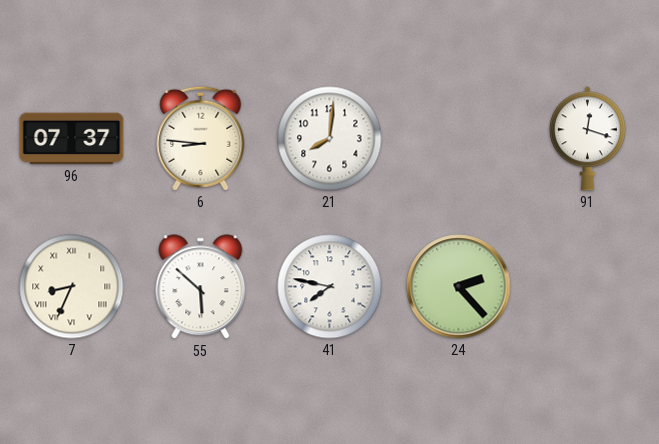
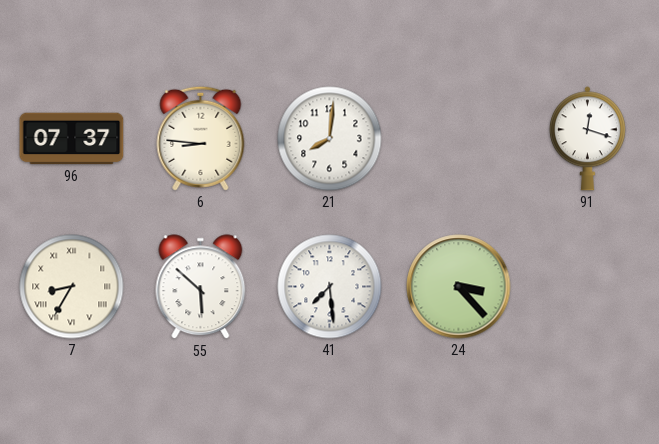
7: 8:34 -> 8:35
41: 7:47 -> 7:29
24: 2:23 -> 3:23
